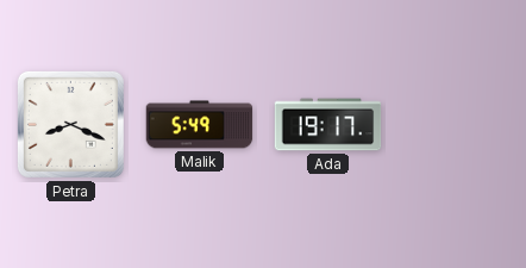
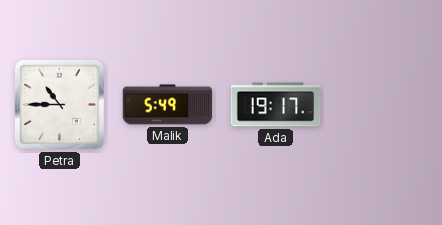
Petra: 8:19 -> 10:45
